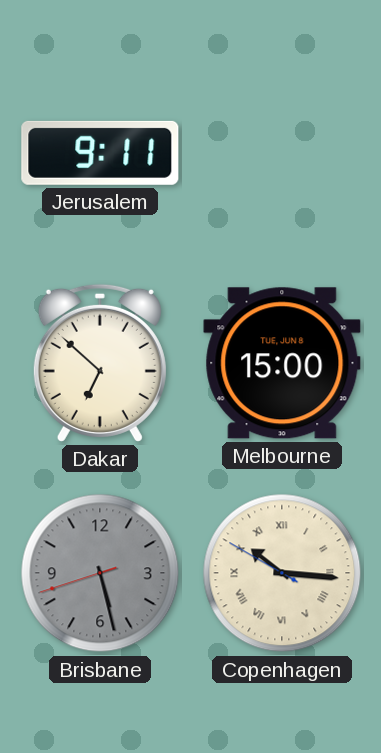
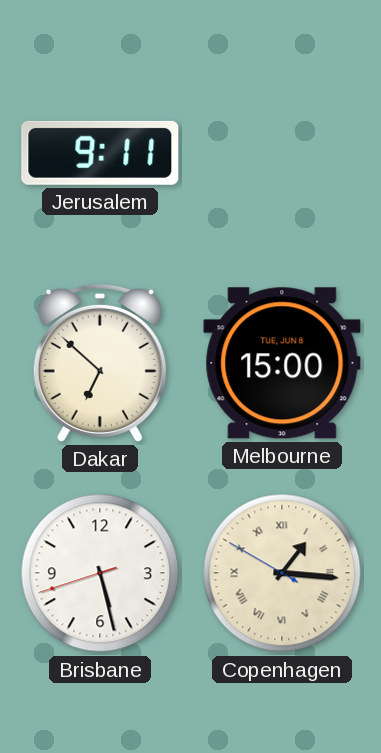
Brisbane dial: grey -> white
Copenhagen: 10:15 -> 1:15
